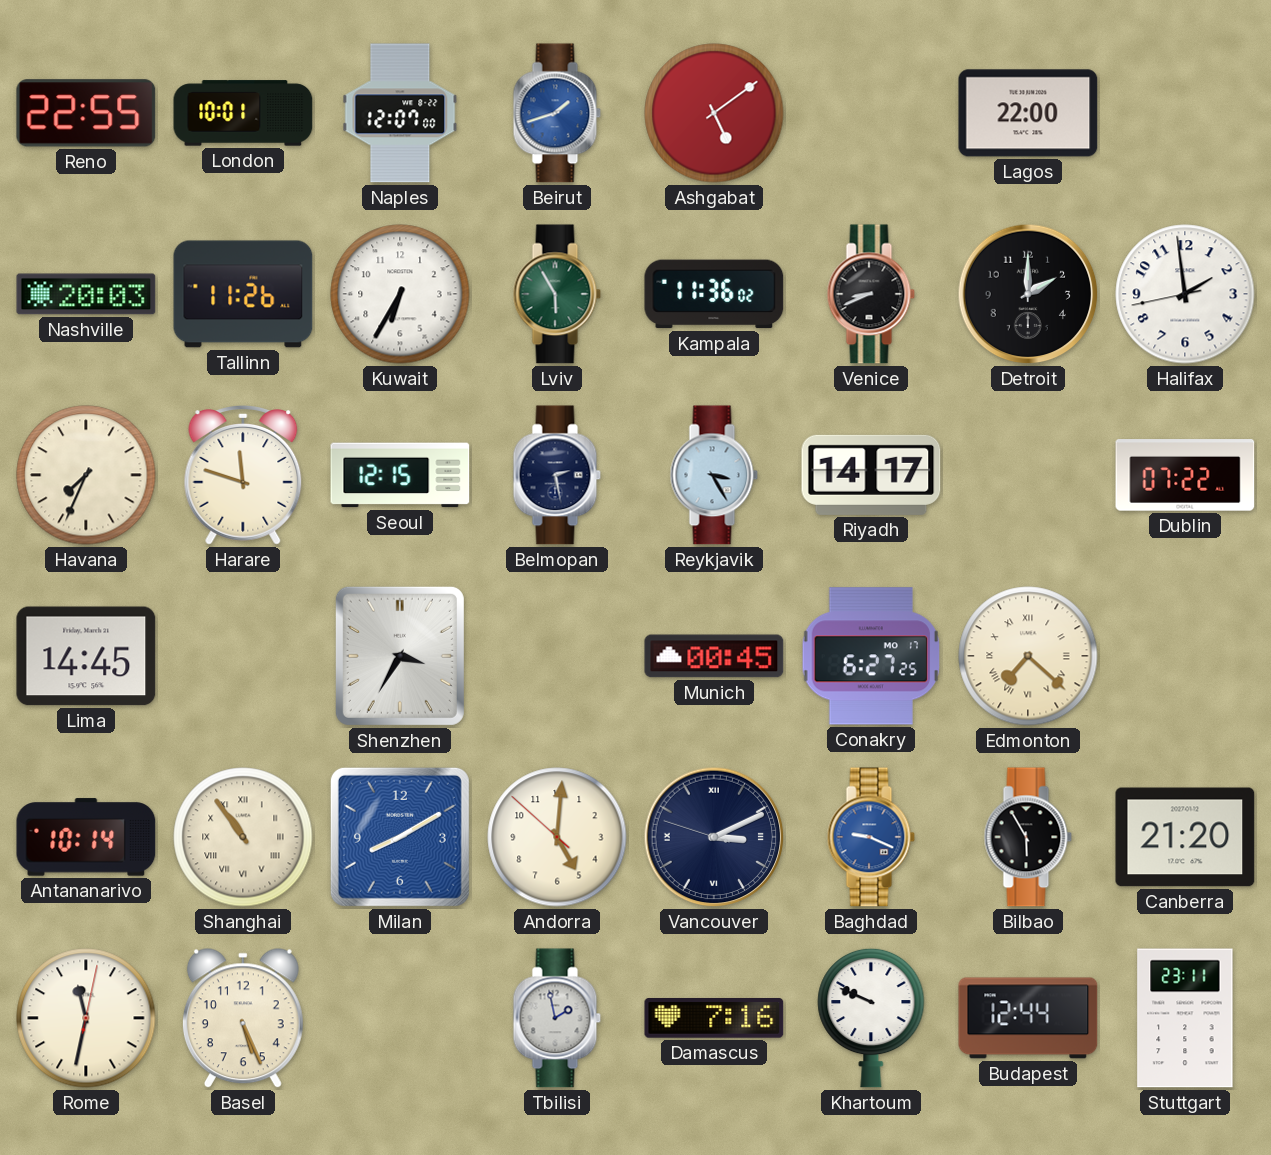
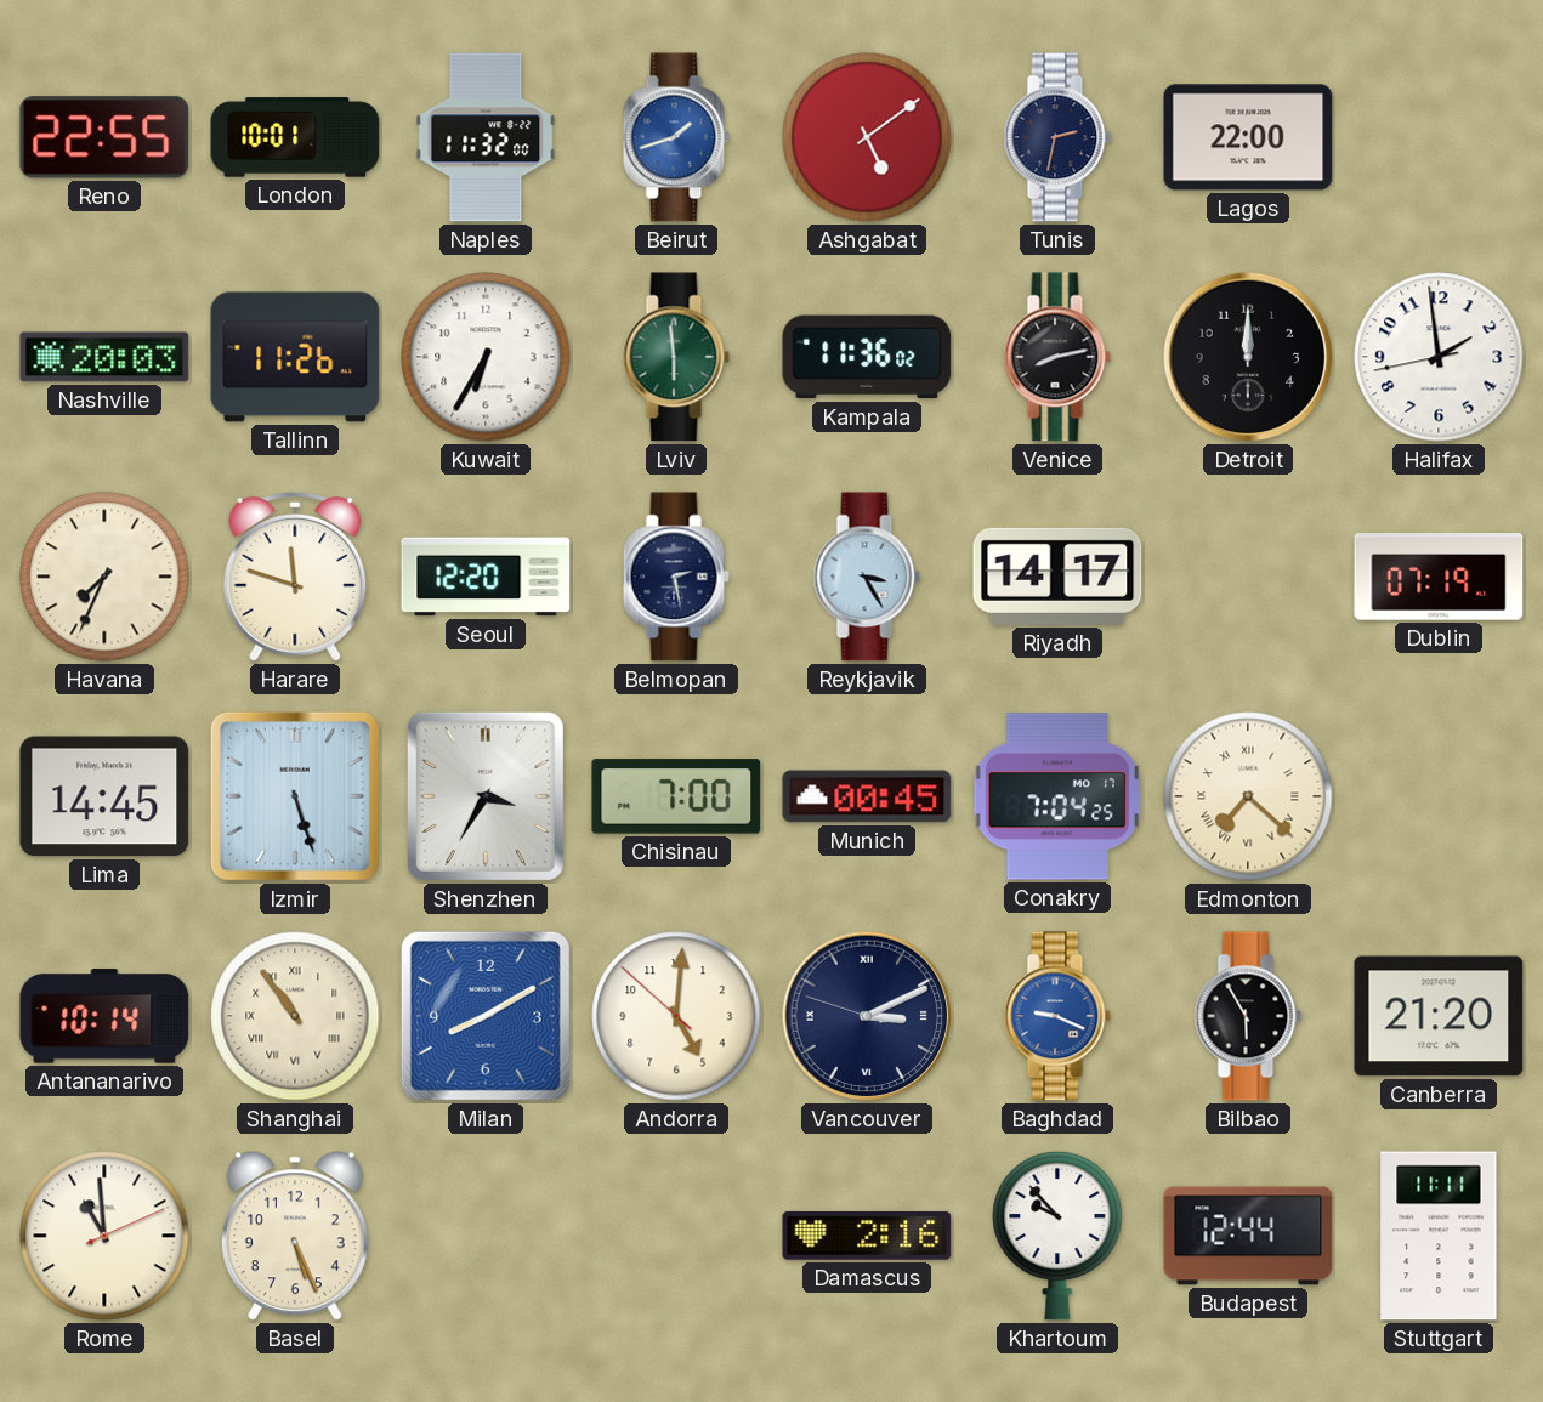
Naples: 12:07 -> 11:32
Tunis: none -> 2:32
Lviv: 5:55 -> 5:59
Venice: 8:41 -> 8:13
Detroit: 2:00 -> 12:00
Seoul: 12:15 -> 12:20
Dublin: 07:22 -> 07:19
Izmir: none -> 5:27
Chisinau: none -> 7:00
Conakry: 6:27 -> 7:04
Rome: 11:32 -> 10:59
Tbilisi: 1:58 -> none
Damascus: 7:16 -> 2:16
Khartoum: 9:49 -> 9:53
Stuttgart: 23:11 -> 11:11
